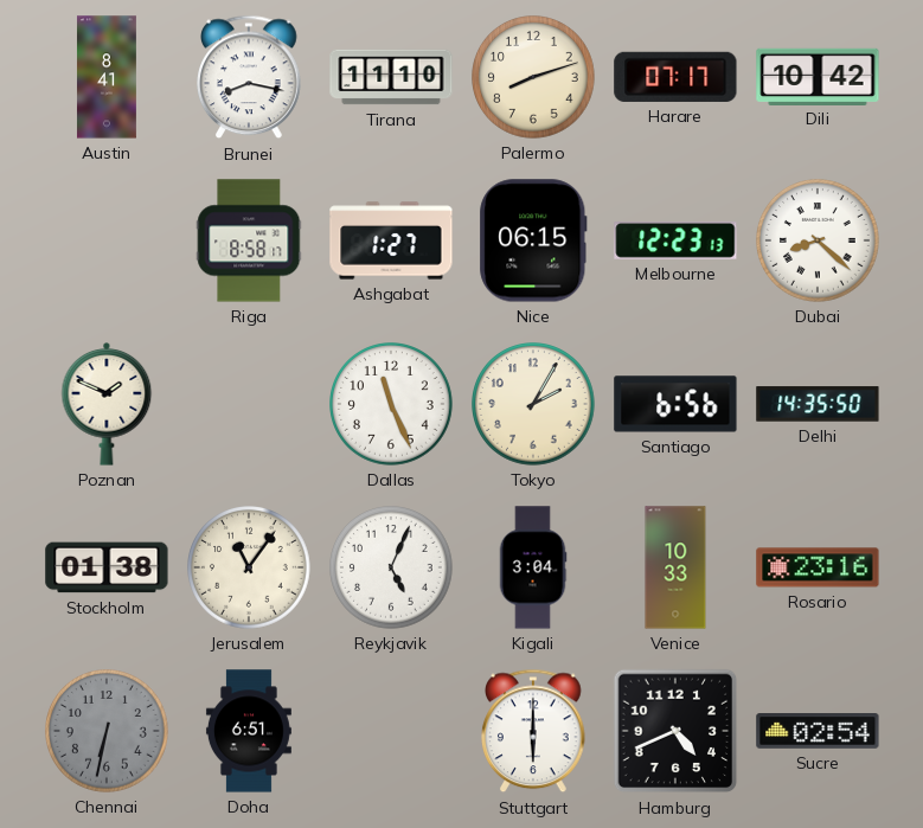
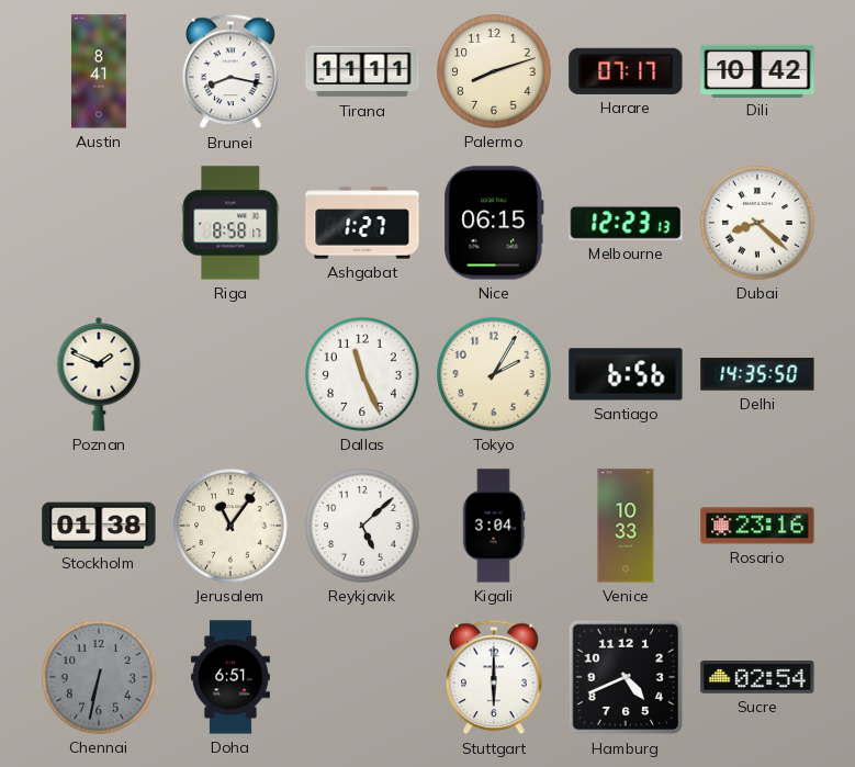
Tirana: 11:10 -> 11:11
Reykjavik: 5:04 -> 5:08
